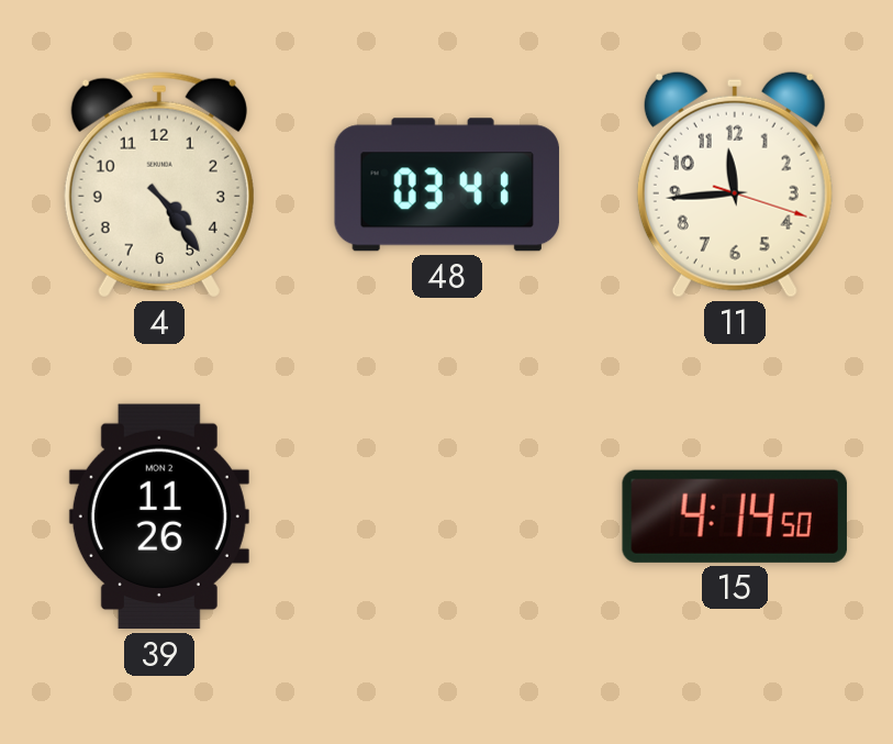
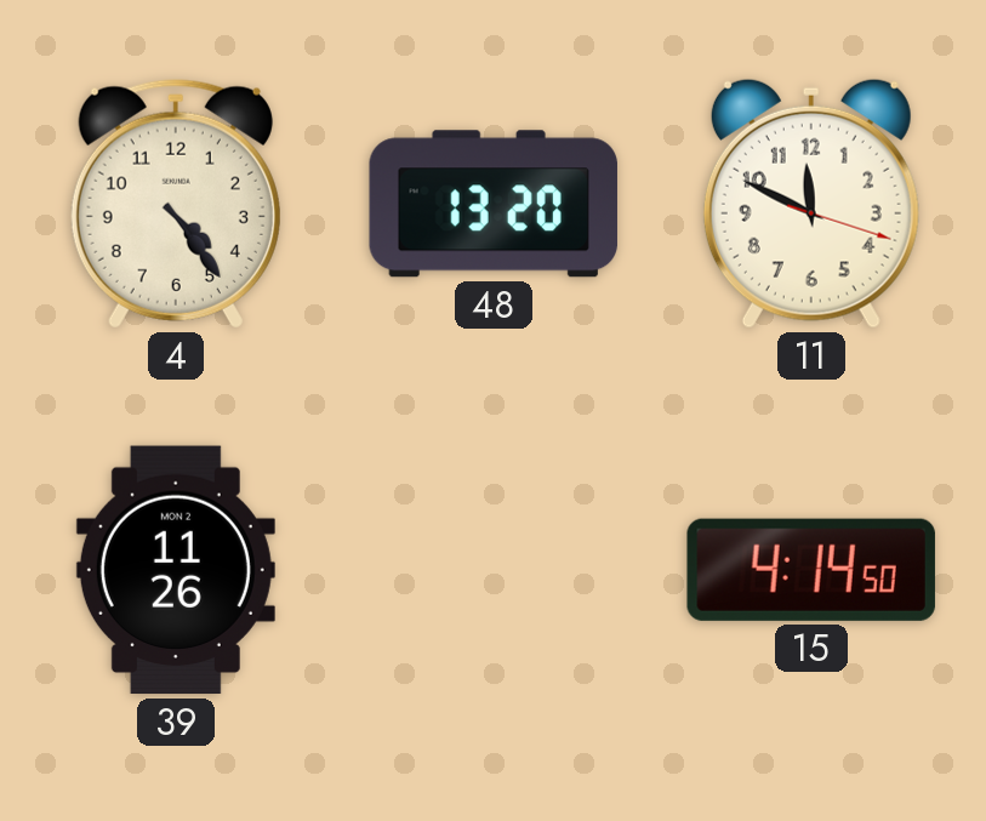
48: 03:41 -> 13:20
11: 11:44 -> 11:49
